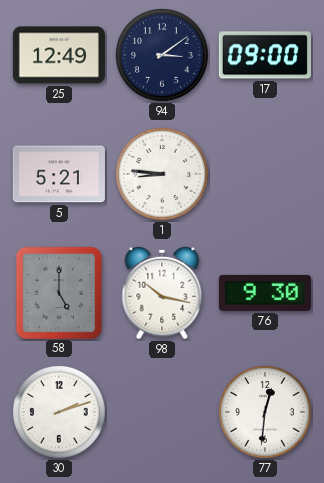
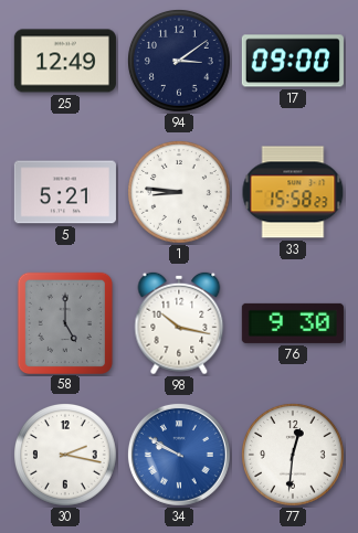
33: none -> 15:58
30: 2:12 -> 2:17
34: none -> 9:50
